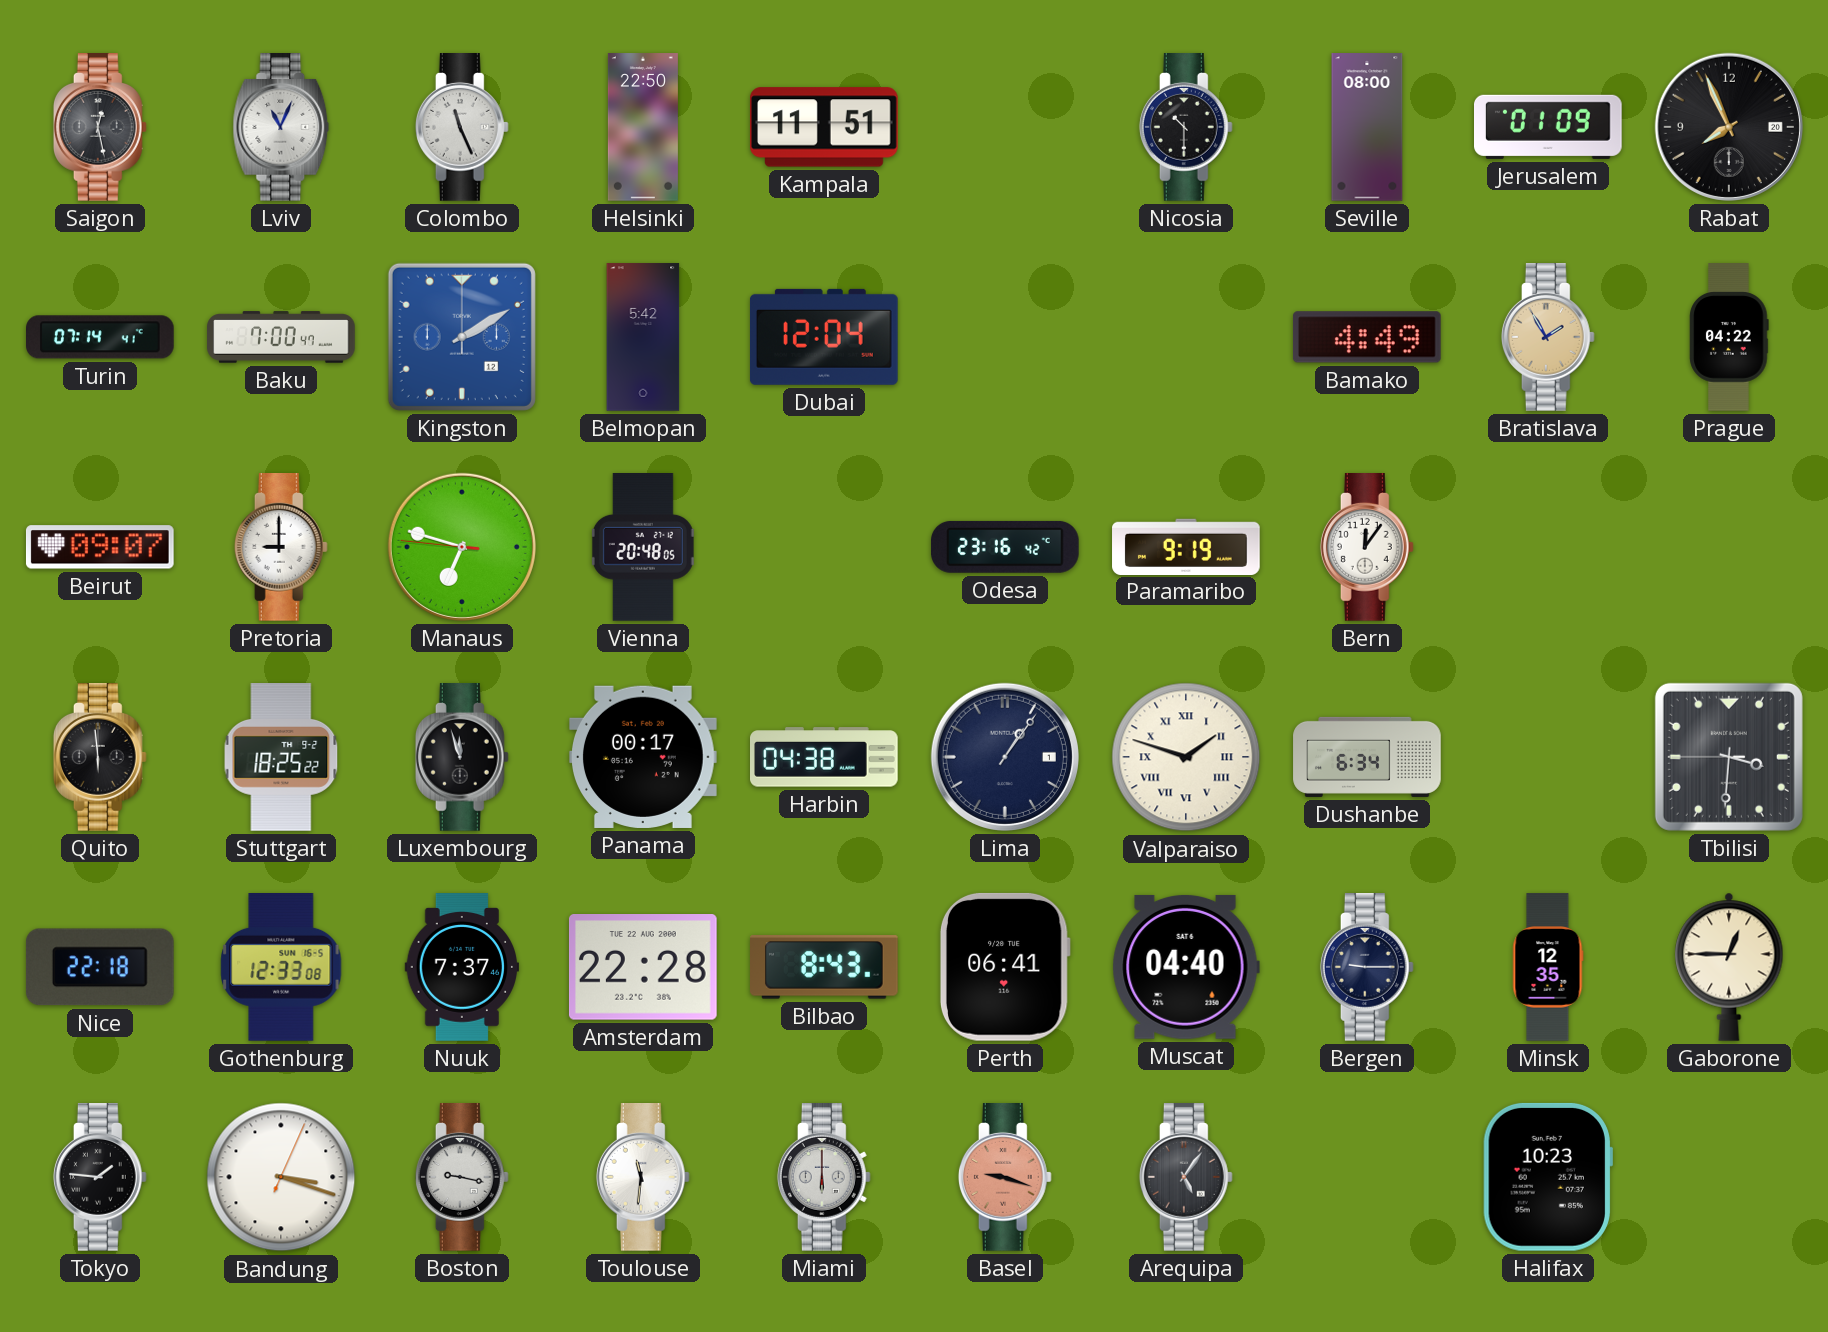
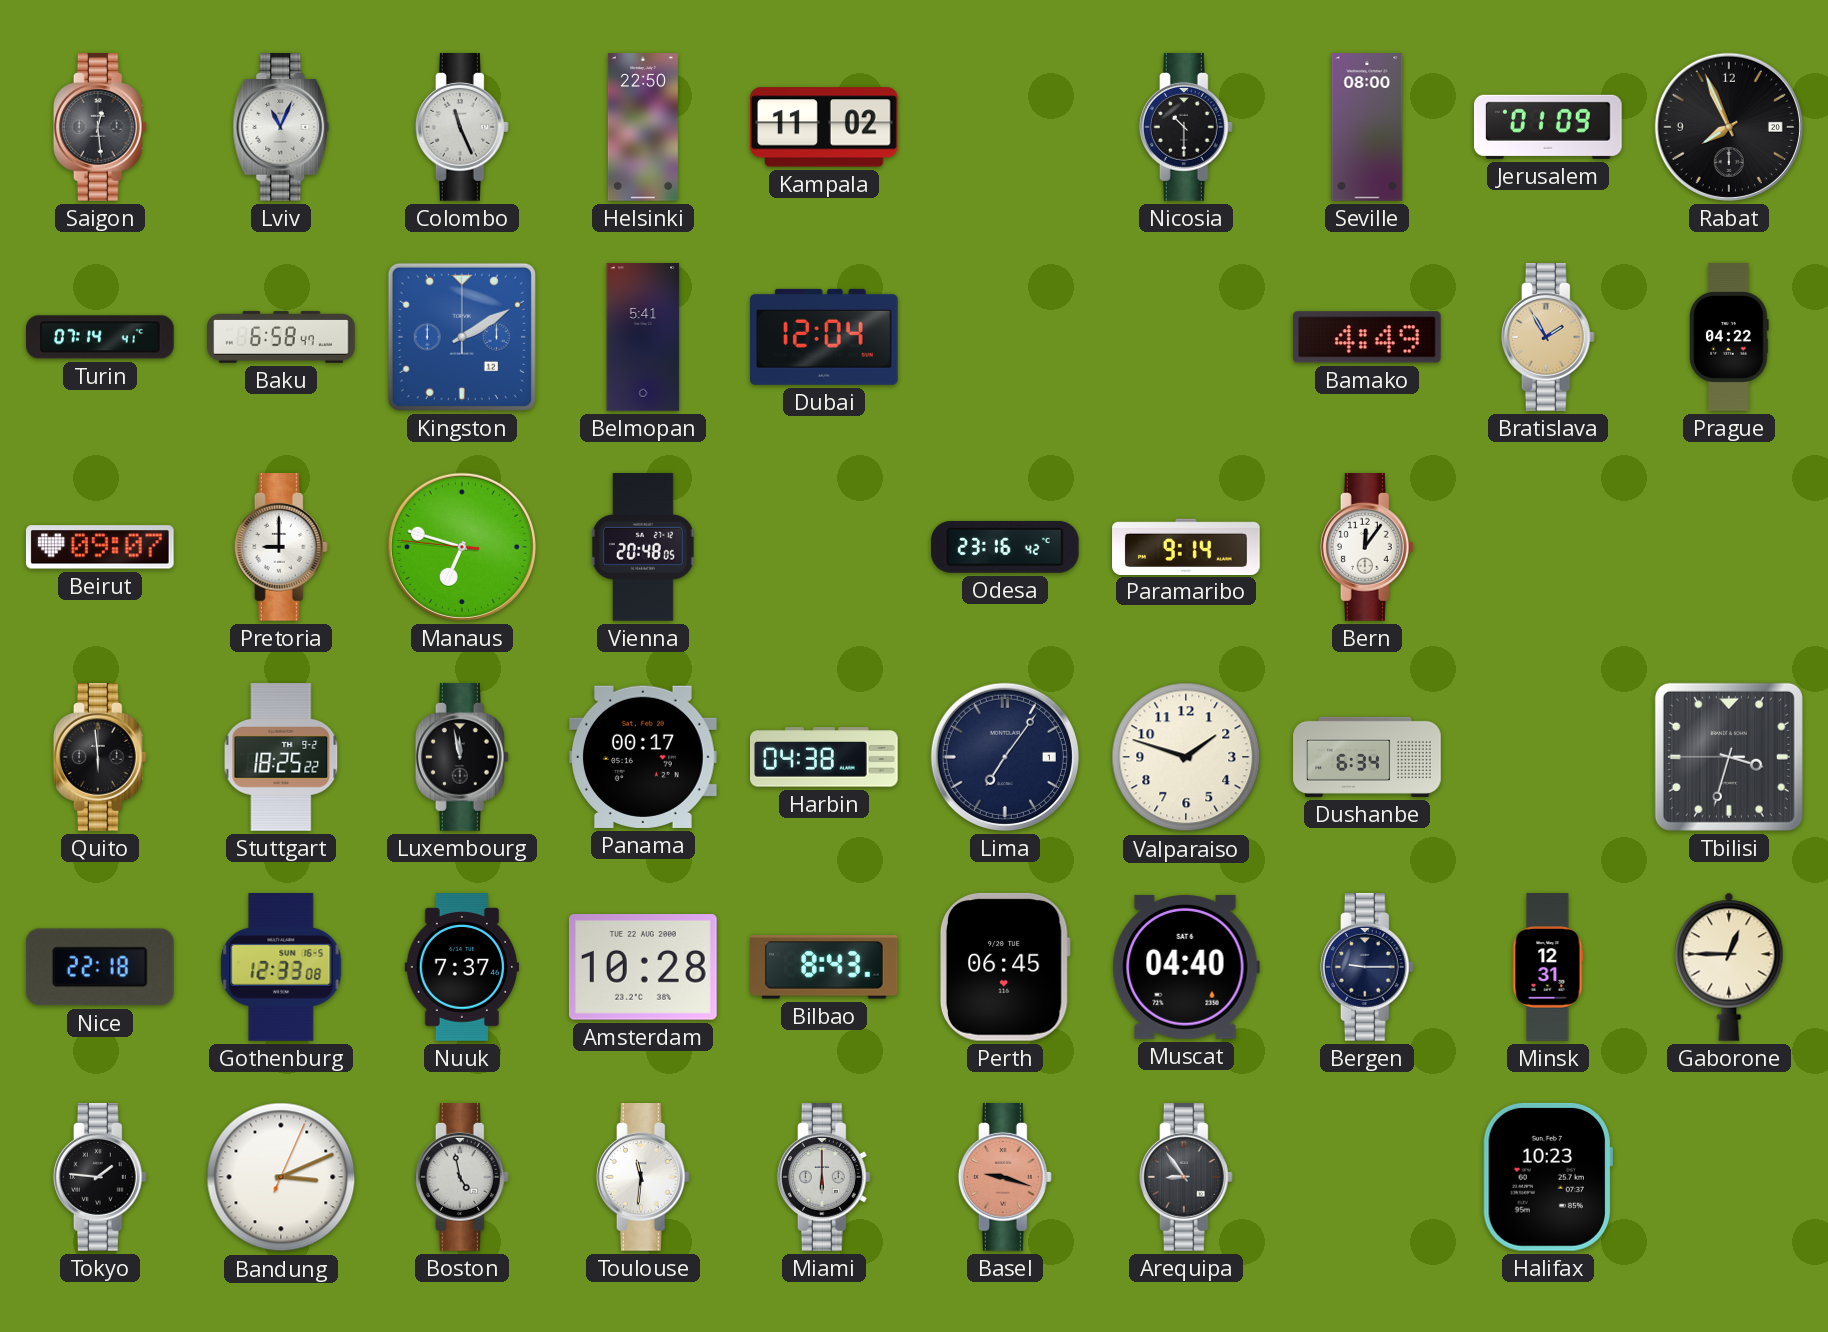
Saigon: 12:28 -> 12:29
Kampala: 11:51 -> 11:02
Baku: 7:00 -> 6:58
Belmopan: 5:42 -> 5:41
Paramaribo: 9:19 -> 9:14
Luxembourg: 11:57 -> 11:58
Lima: 1:06 -> 7:06
Valparaiso numerals: Roman -> Arabic
Tbilisi: 3:30 -> 3:32
Amsterdam: 22:28 -> 10:28
Perth: 06:41 -> 06:45
Minsk: 12:35 -> 12:31
Bandung: 3:18 -> 3:11
Boston: 9:17 -> 4:58
Arequipa: 5:06 -> 8:54
